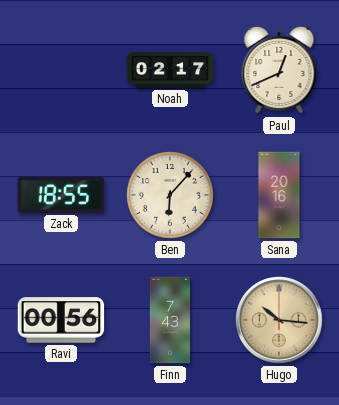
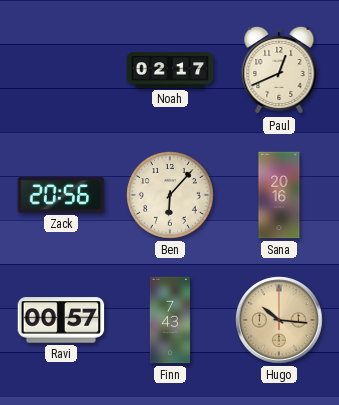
Zack: 18:55 -> 20:56
Ravi: 00:56 -> 00:57
